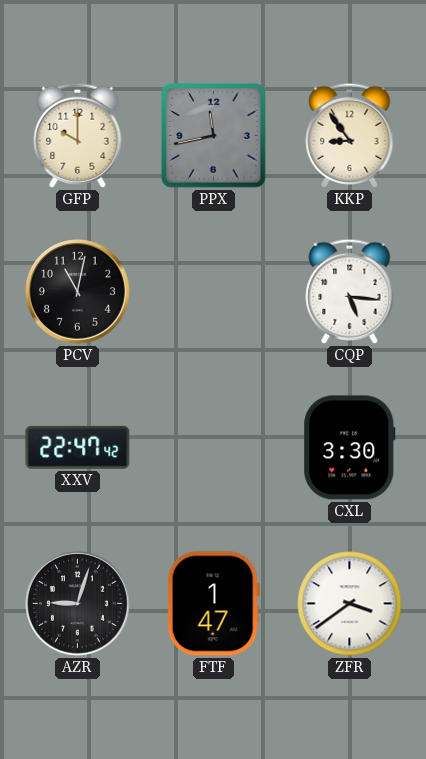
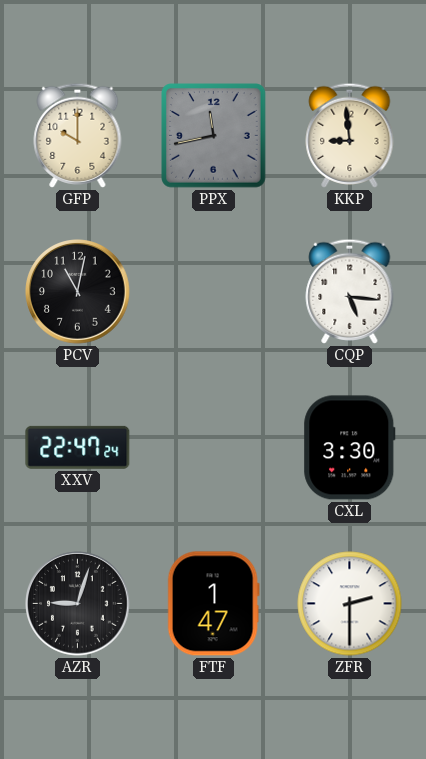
KKP: 8:54 -> 8:59
XXV: 22:47:42 -> 22:47:24
ZFR: 3:39 -> 2:30
